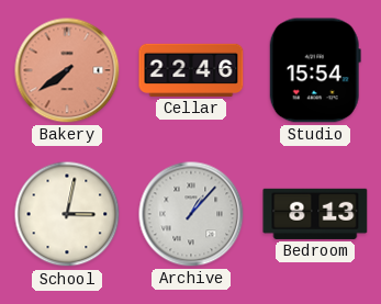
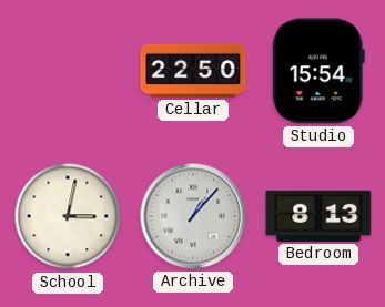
Bakery: 7:39 -> none
Cellar: 22:46 -> 22:50
